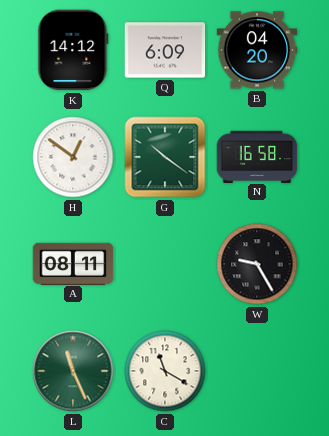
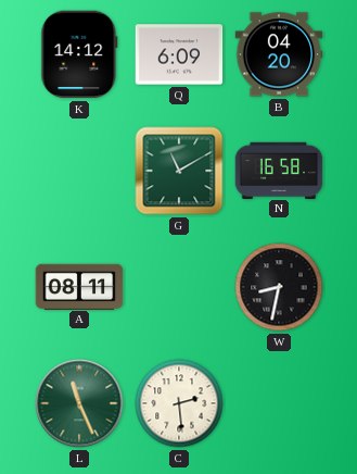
H: 12:51 -> none
G: 10:21 -> 11:10
W: 9:25 -> 8:32
C: 11:20 -> 2:29
